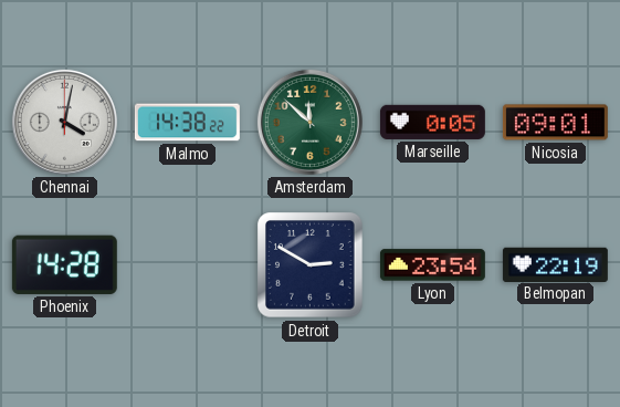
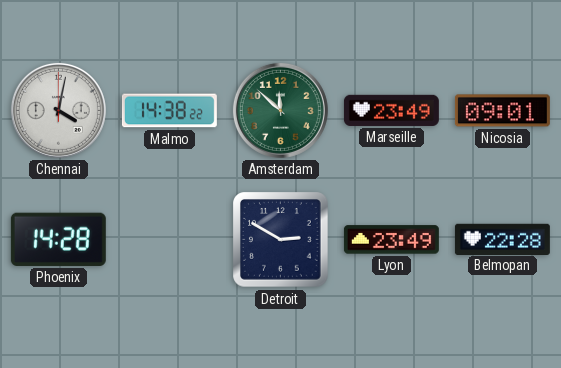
Marseille: 0:05 -> 23:49
Lyon: 23:54 -> 23:49
Belmopan: 22:19 -> 22:28
